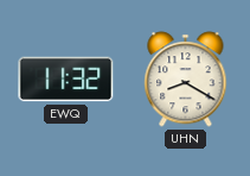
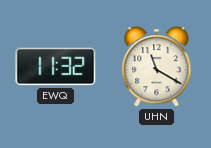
UHN: 8:20 -> 11:20
